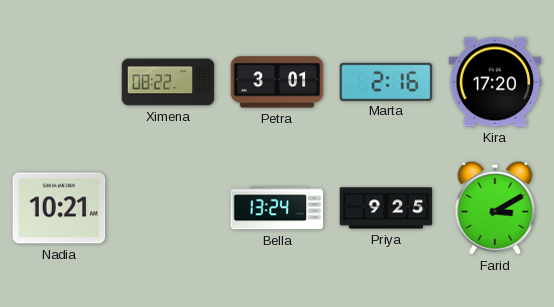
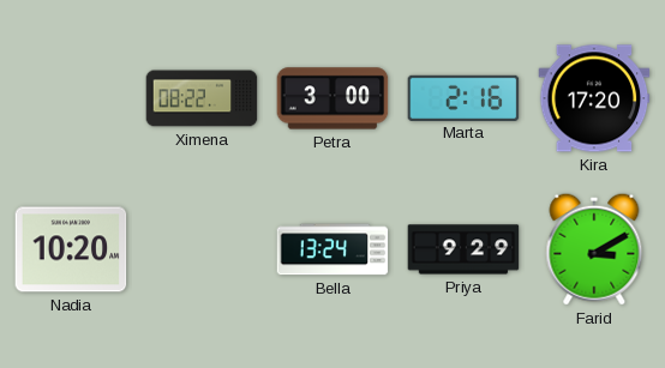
Petra: 3:01 -> 3:00
Nadia: 10:21 -> 10:20
Priya: 9:25 -> 9:29
